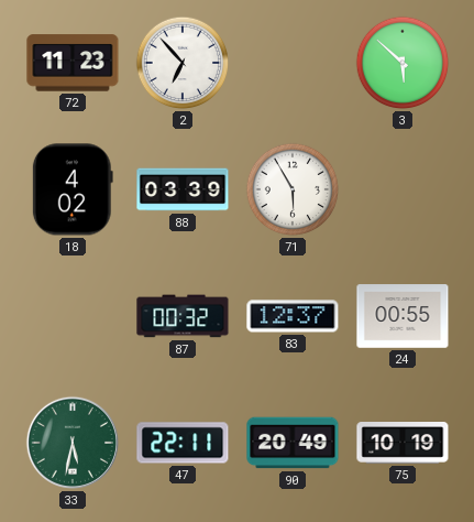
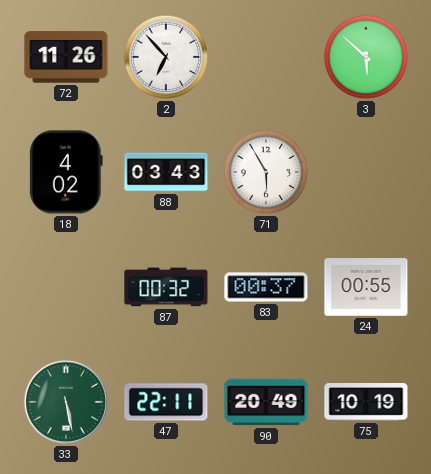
72: 11:23 -> 11:26
88: 03:39 -> 03:43
83: 12:37 -> 00:37
33: 5:32 -> 5:28
